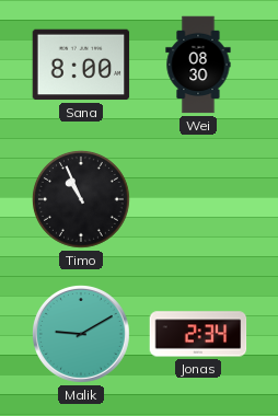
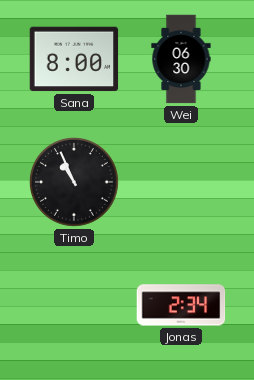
Wei: 08:30 -> 06:30
Malik: 9:10 -> none
